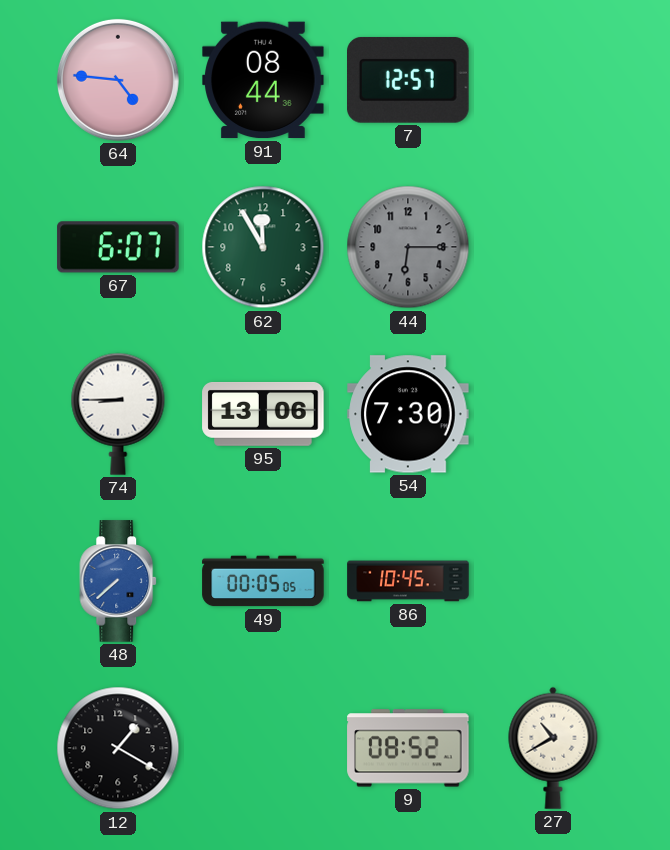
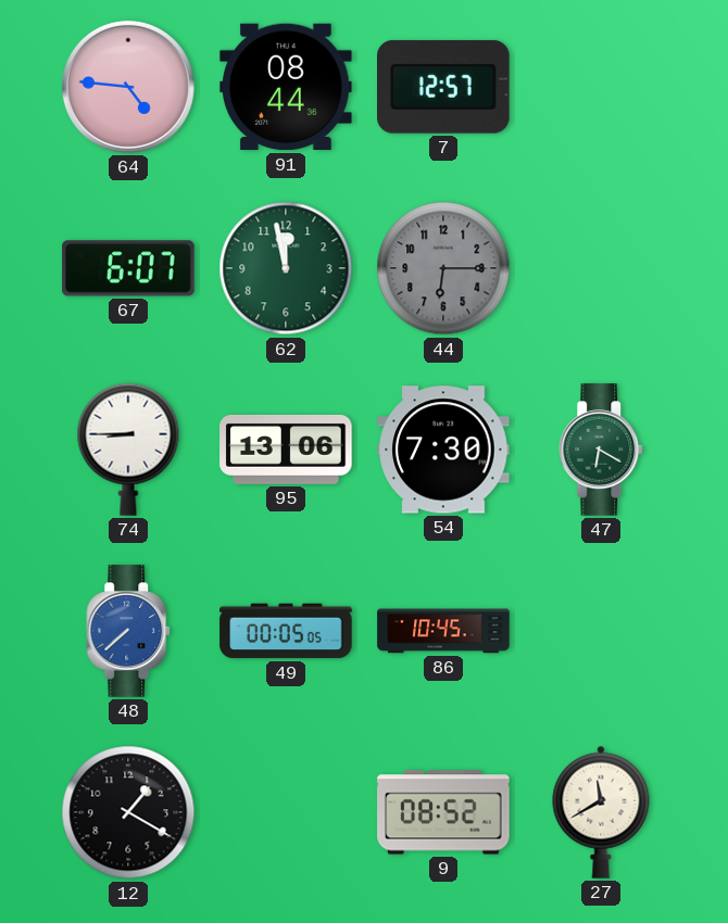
62: 11:55 -> 11:58
47: none -> 6:20
27: 10:40 -> 11:40
